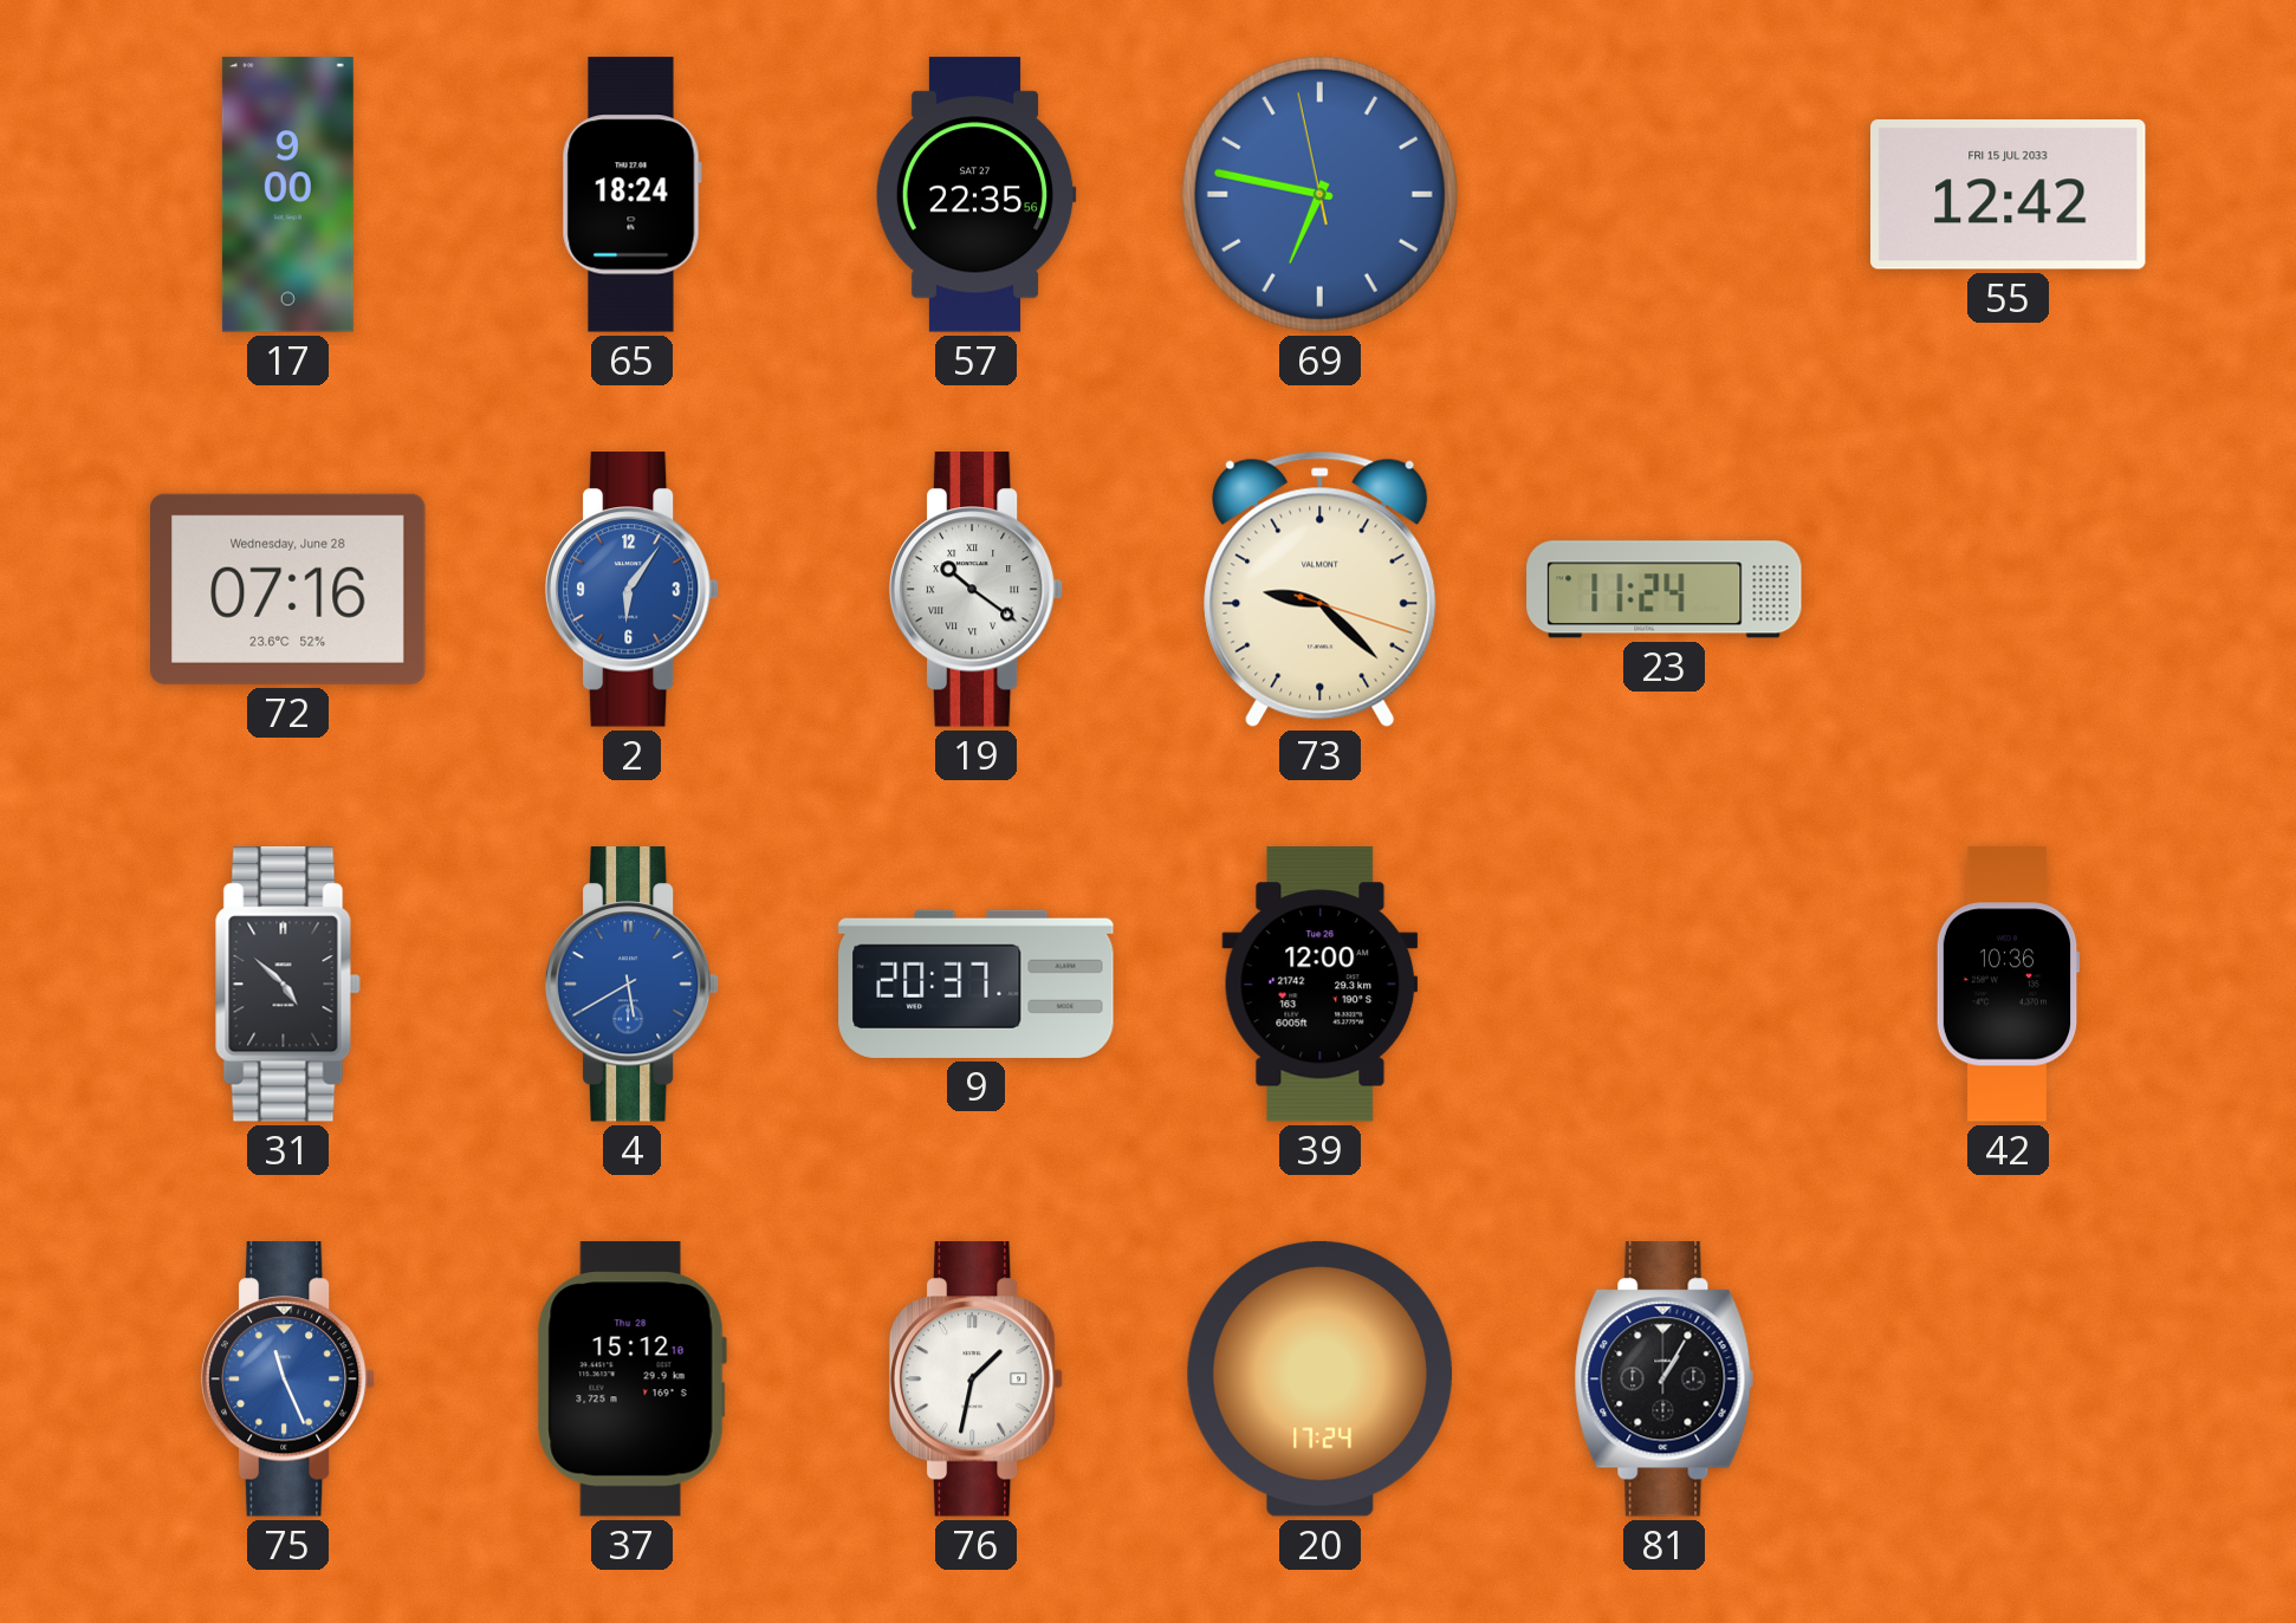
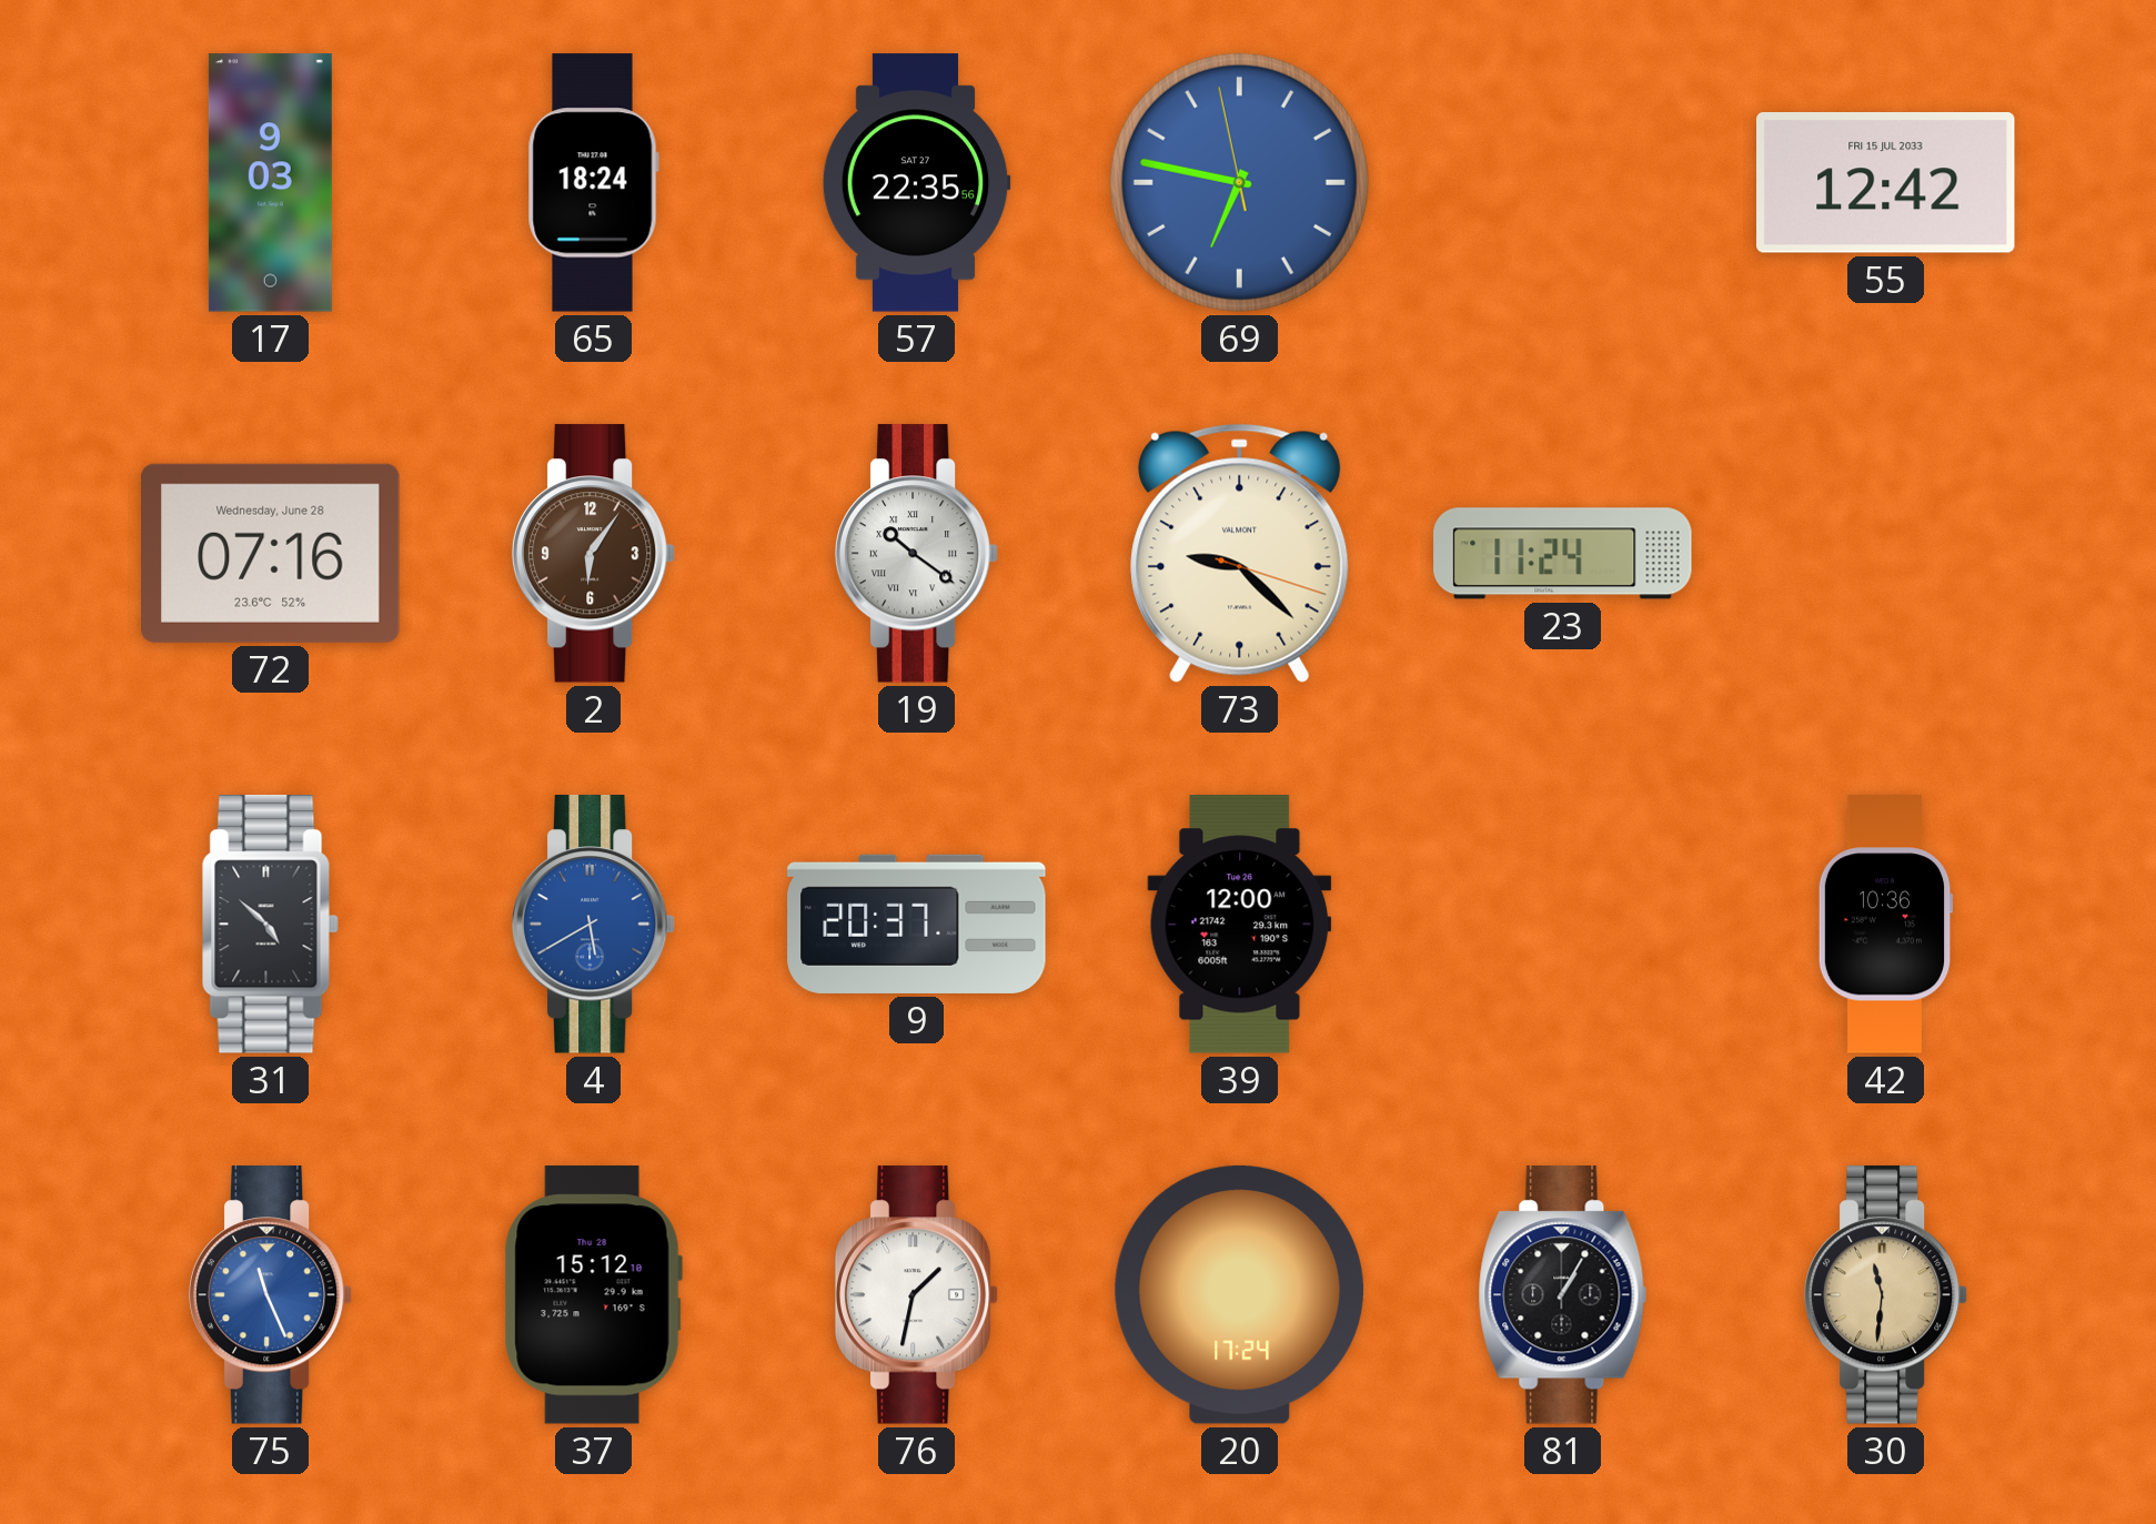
17: 9:00 -> 9:03
2 dial: blue -> brown
30: none -> 11:31
